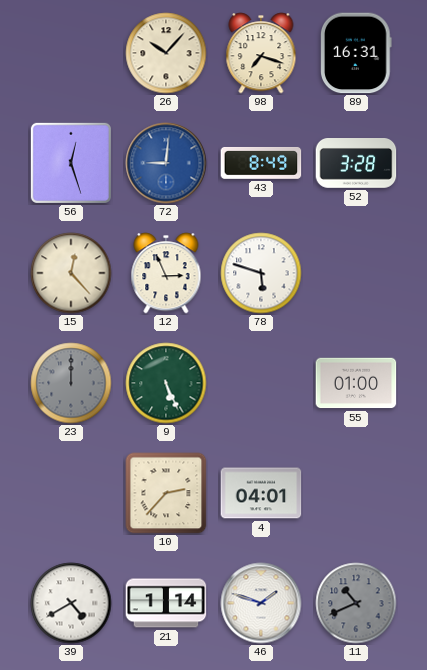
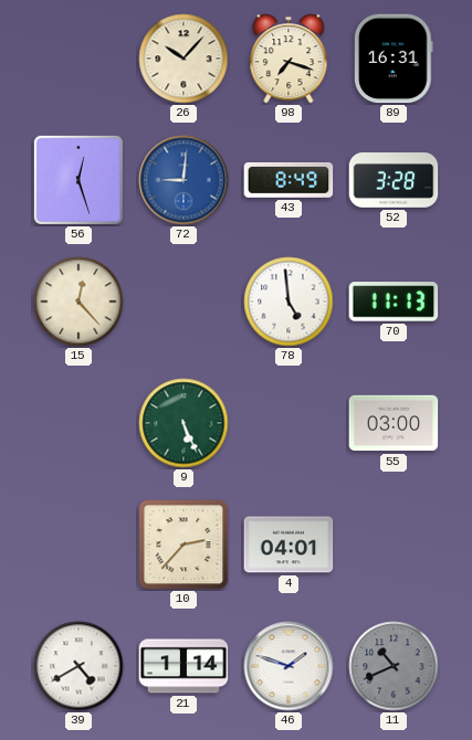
12: 2:56 -> none
78: 5:48 -> 4:59
70: none -> 11:13
23: 12:00 -> none
55: 01:00 -> 03:00
